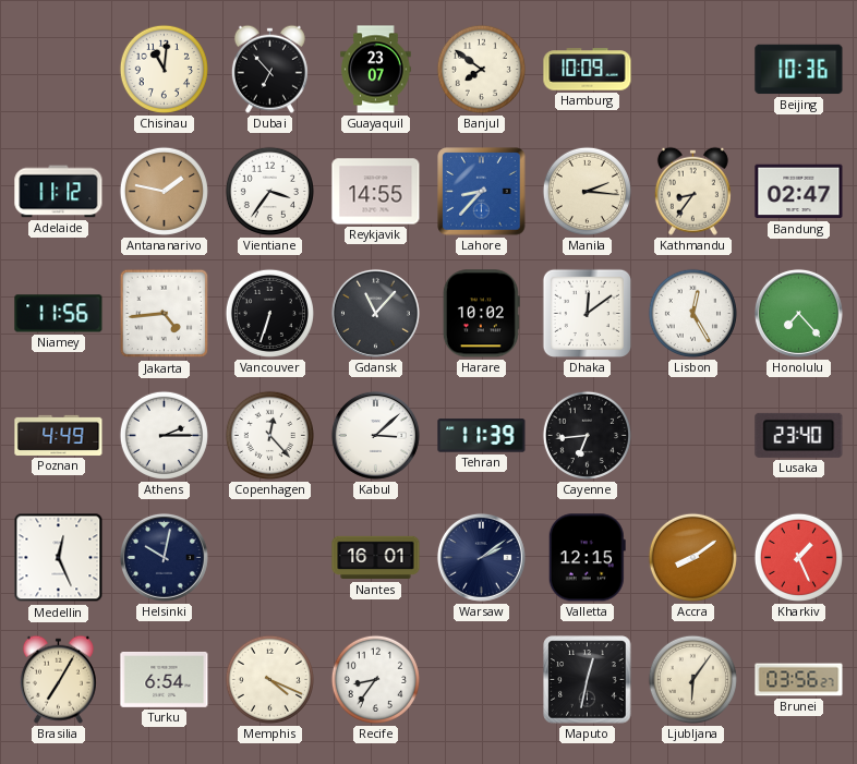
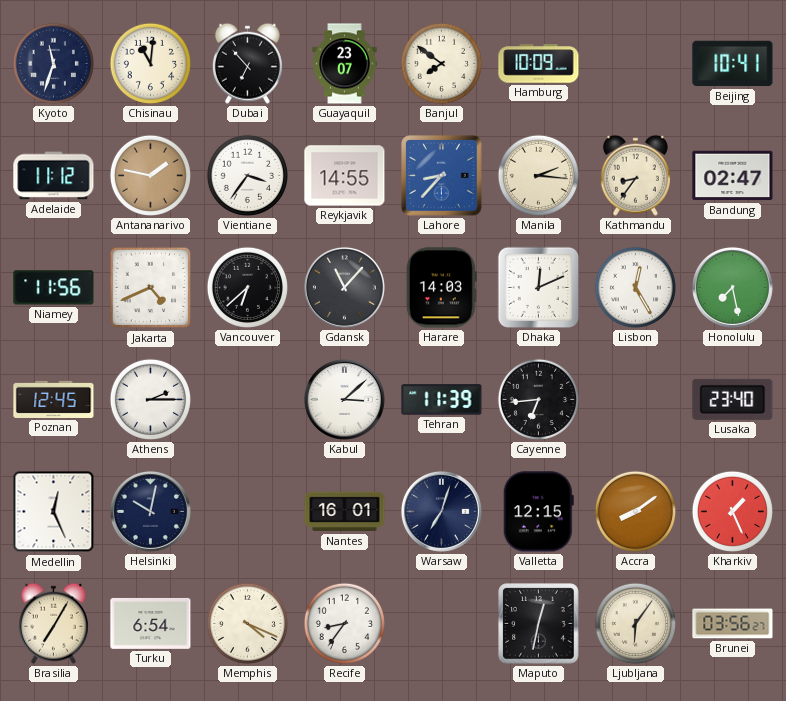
Kyoto: none -> 11:33
Beijing: 10:36 -> 10:41
Jakarta: 4:44 -> 4:41
Vancouver: 6:33 -> 6:38
Harare: 10:02 -> 14:03
Dhaka: 12:09 -> 12:11
Honolulu: 7:23 -> 7:28
Poznan: 4:49 -> 12:45
Copenhagen: 12:23 -> none
Warsaw: 2:09 -> 7:03
